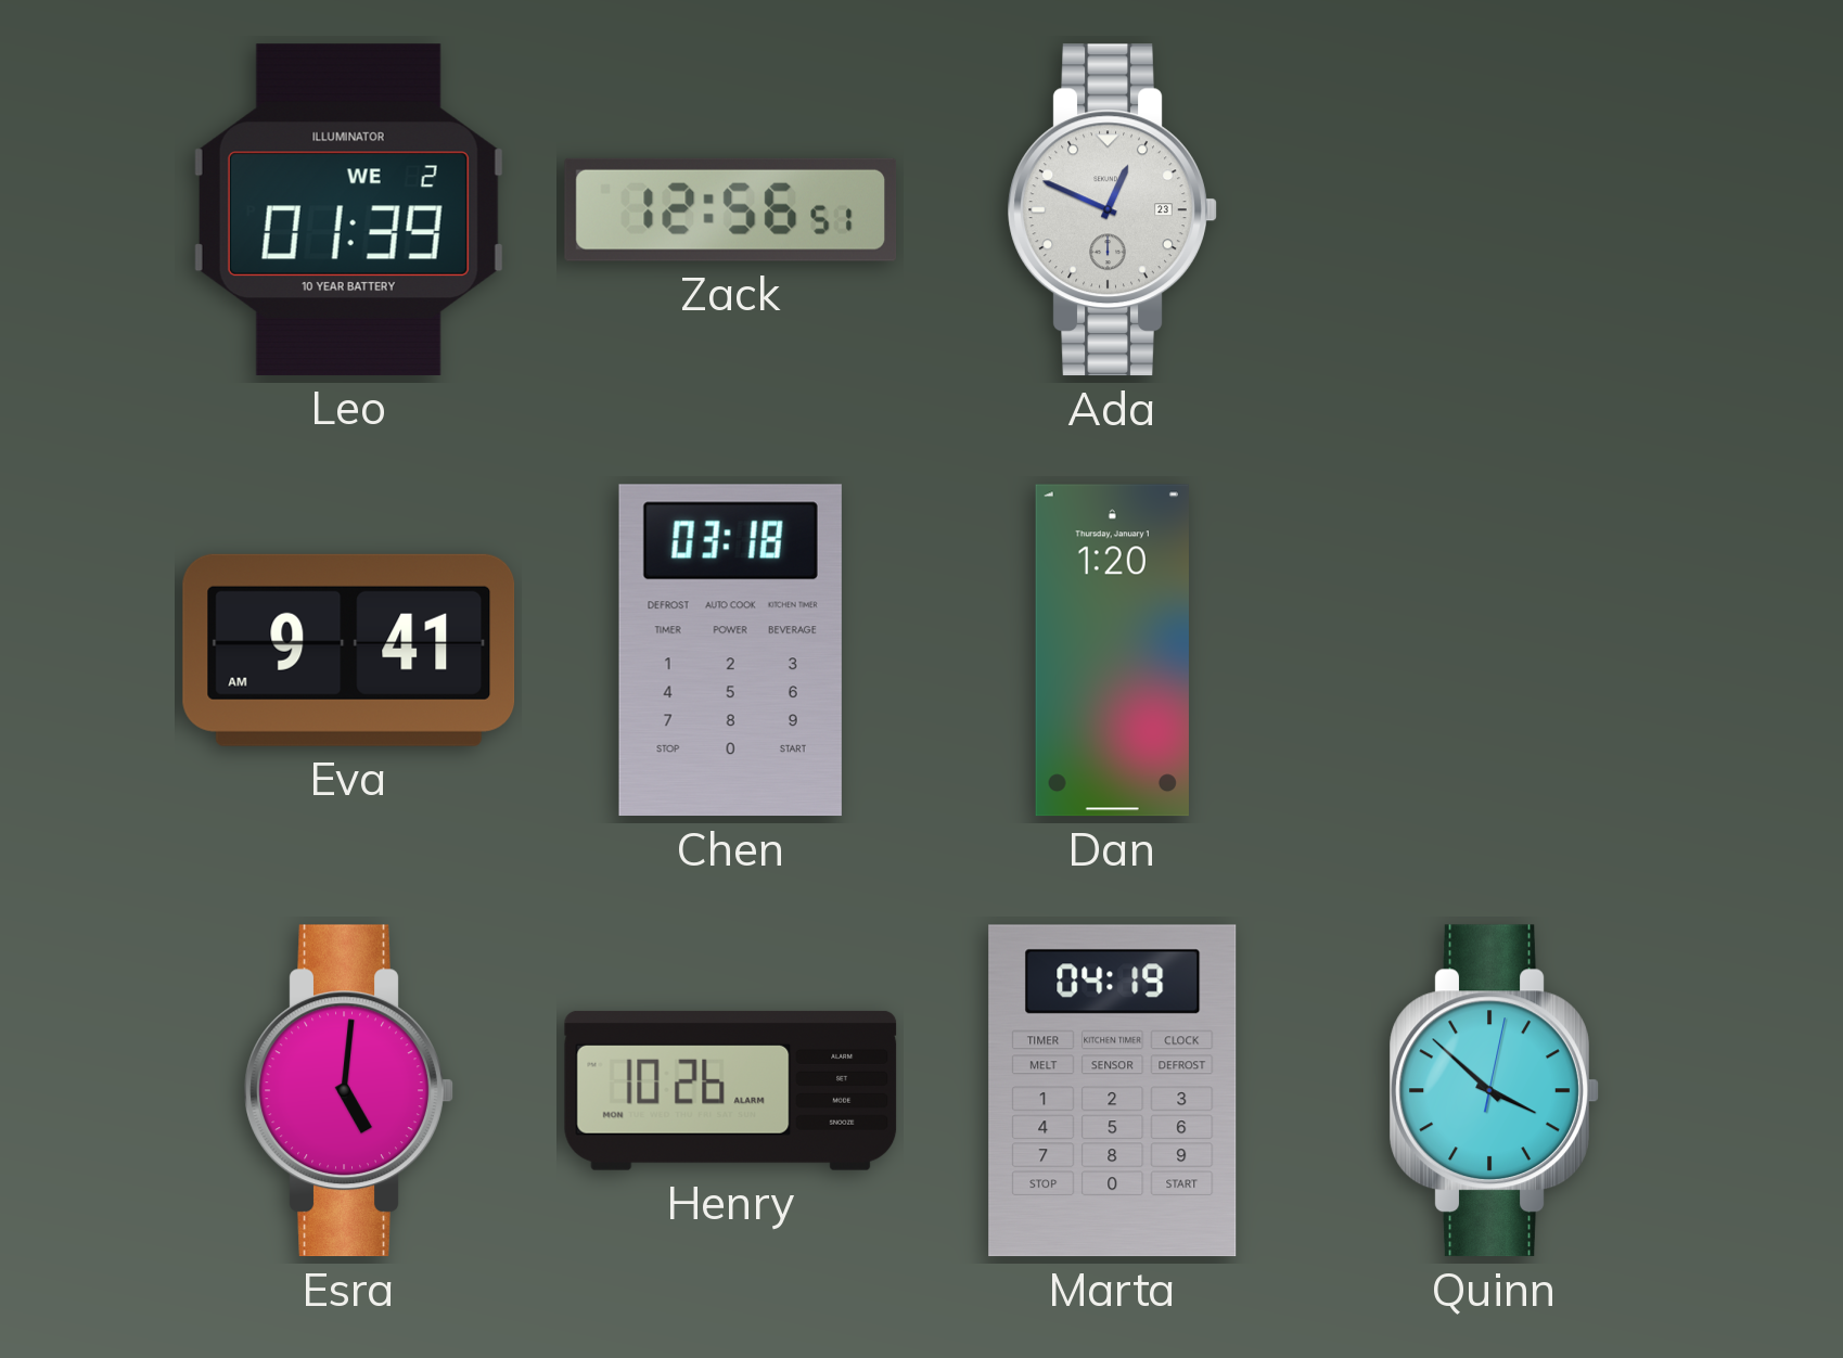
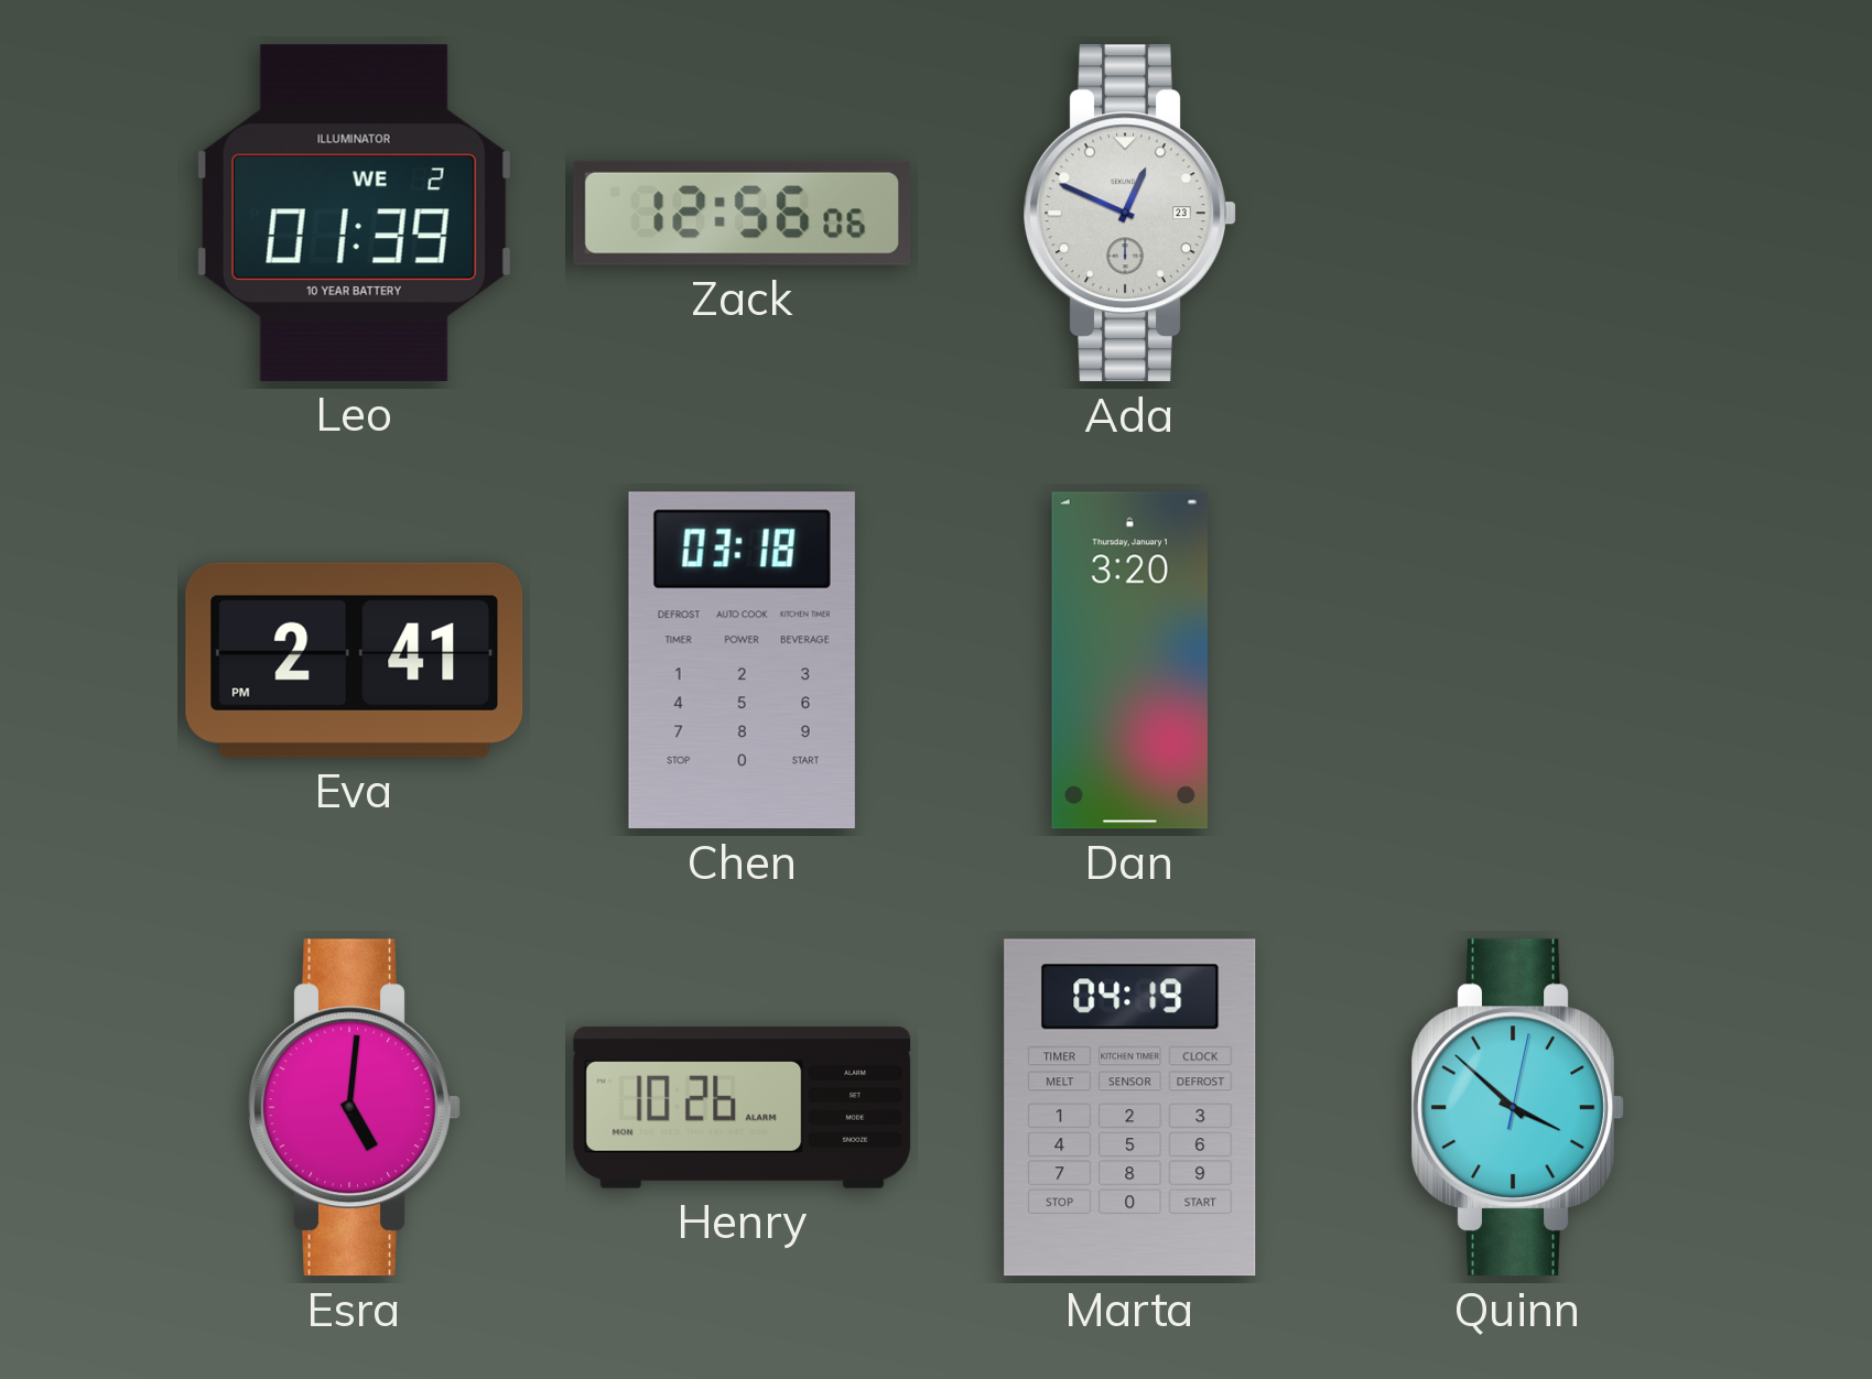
Zack: 12:56:51 -> 12:56:06
Eva: 9:41 -> 2:41
Dan: 1:20 -> 3:20
